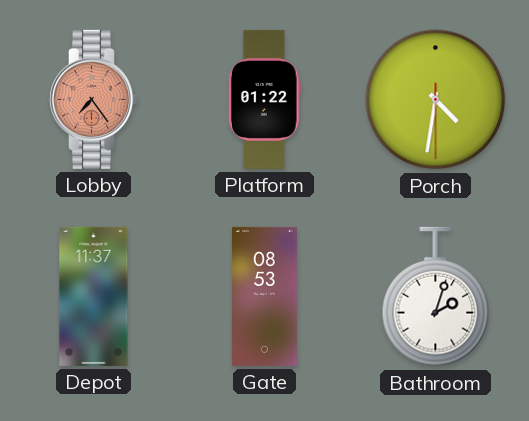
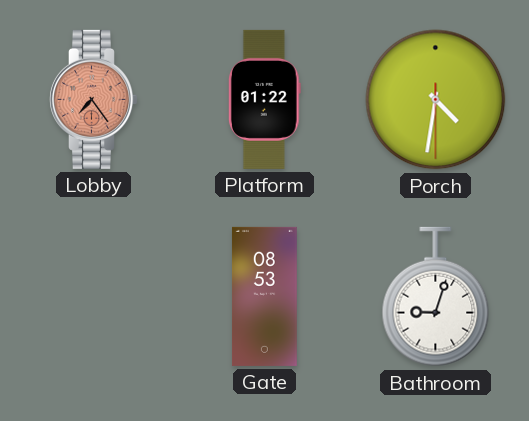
Depot: 11:37 -> none
Bathroom: 2:03 -> 9:03
